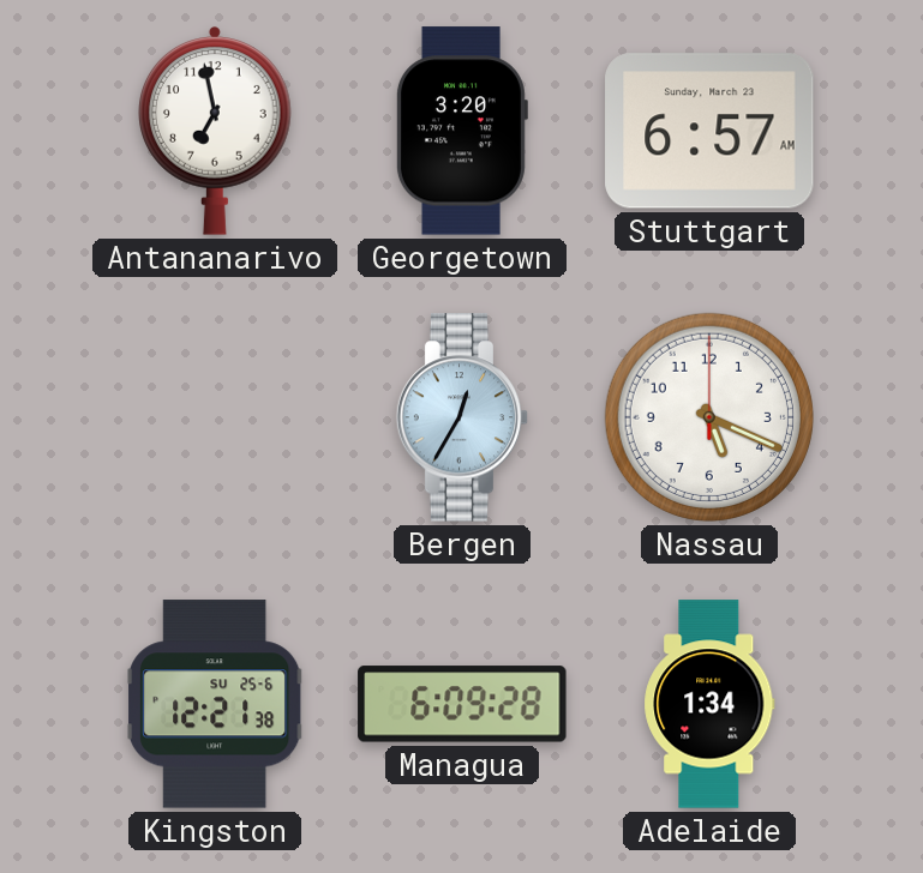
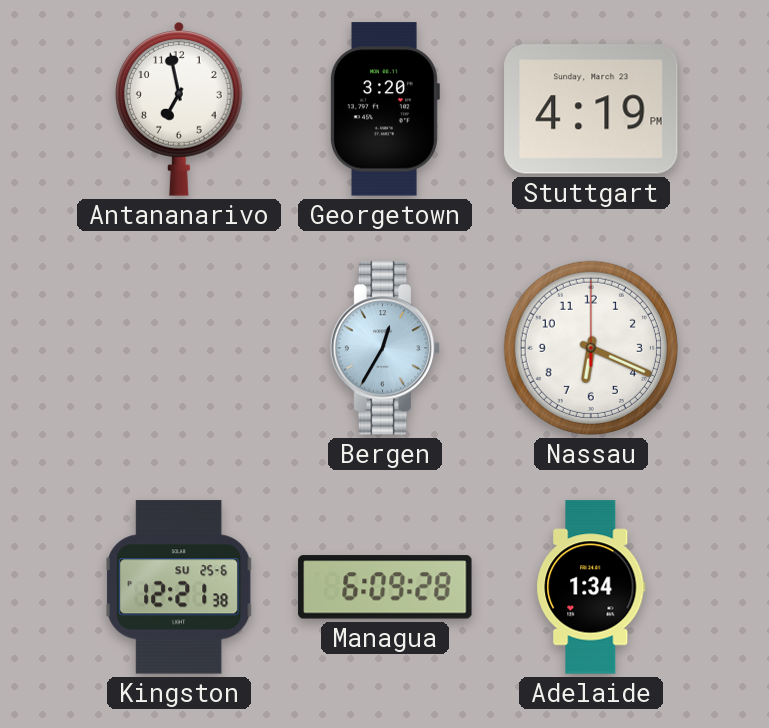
Stuttgart: 6:57 -> 4:19
Nassau: 5:19 -> 6:19
